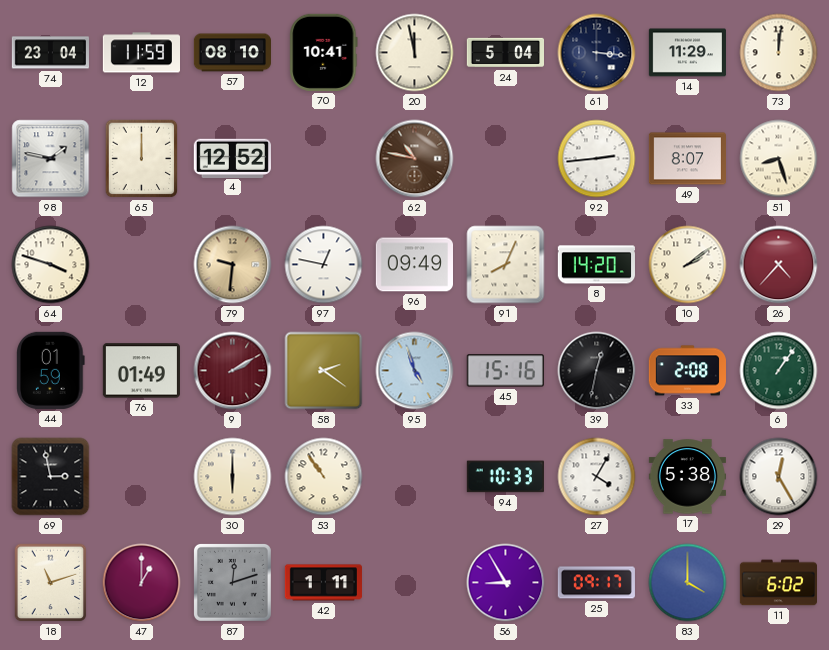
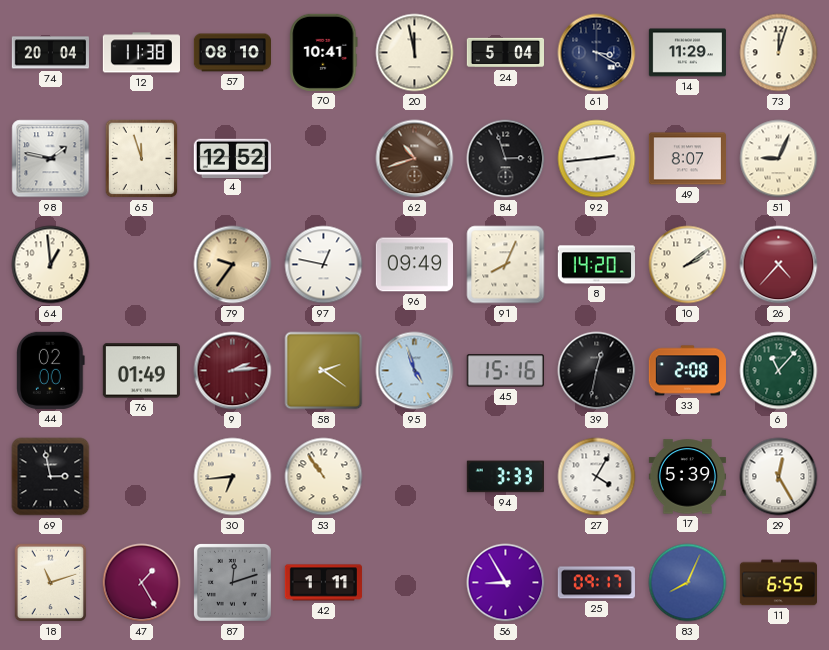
74: 23:04 -> 20:04
12: 11:59 -> 11:38
61: 3:16 -> 3:20
73: 12:01 -> 12:03
65: 12:00 -> 11:57
62: 10:47 -> 10:42
84: none -> 2:57
51: 8:27 -> 9:04
64: 3:48 -> 12:59
79: 9:31 -> 9:36
44: 01:59 -> 02:00
9: 2:10 -> 2:14
6: 1:06 -> 11:07
30: 6:00 -> 6:44
94: 10:33 -> 3:33
17: 5:38 -> 5:39
47: 1:00 -> 1:25
83: 4:00 -> 8:04
11: 6:02 -> 6:55
